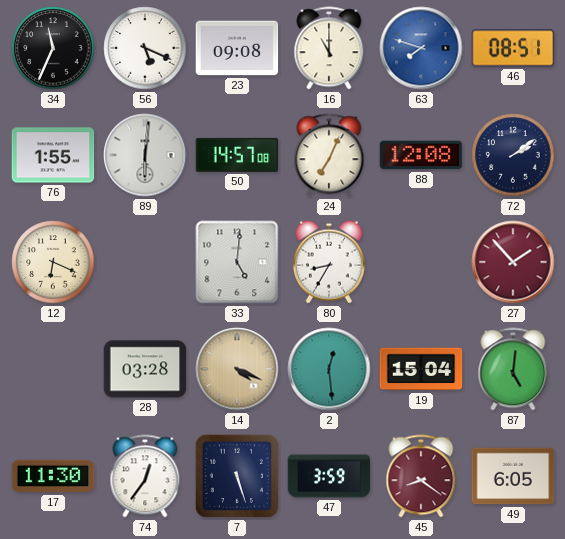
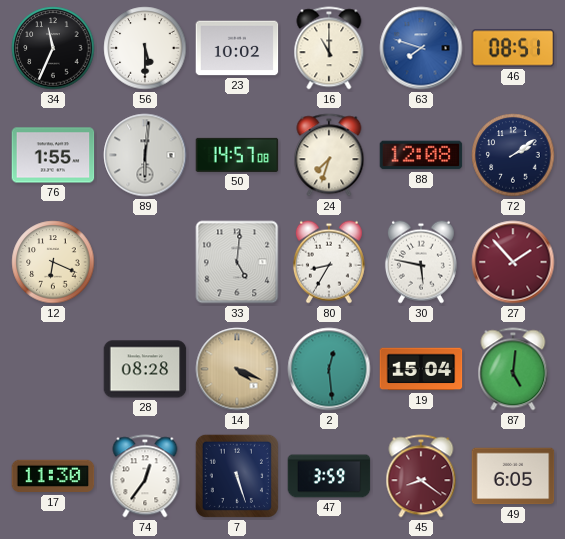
56: 5:19 -> 5:30
23: 09:08 -> 10:02
24: 7:04 -> 7:33
30: none -> 5:47
28: 03:28 -> 08:28
